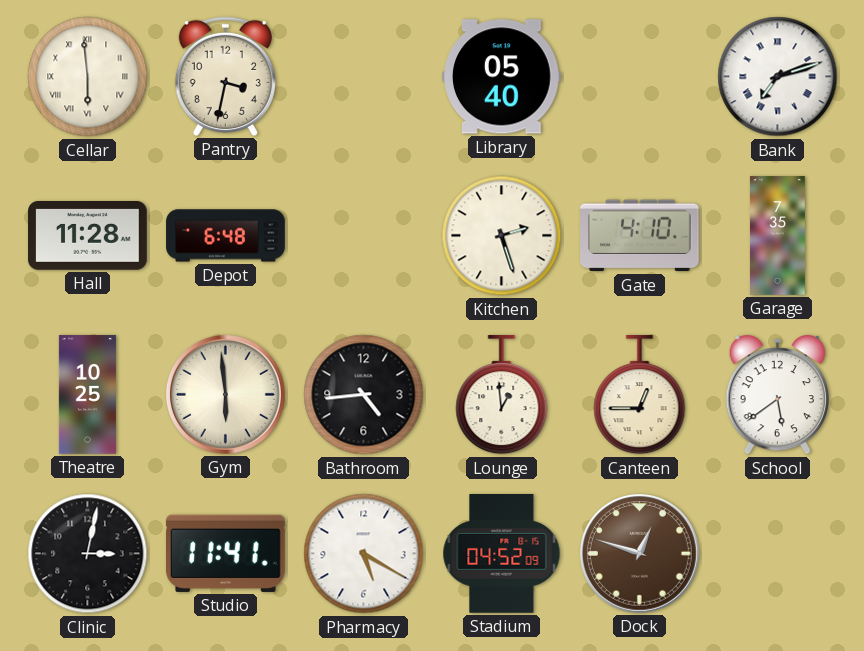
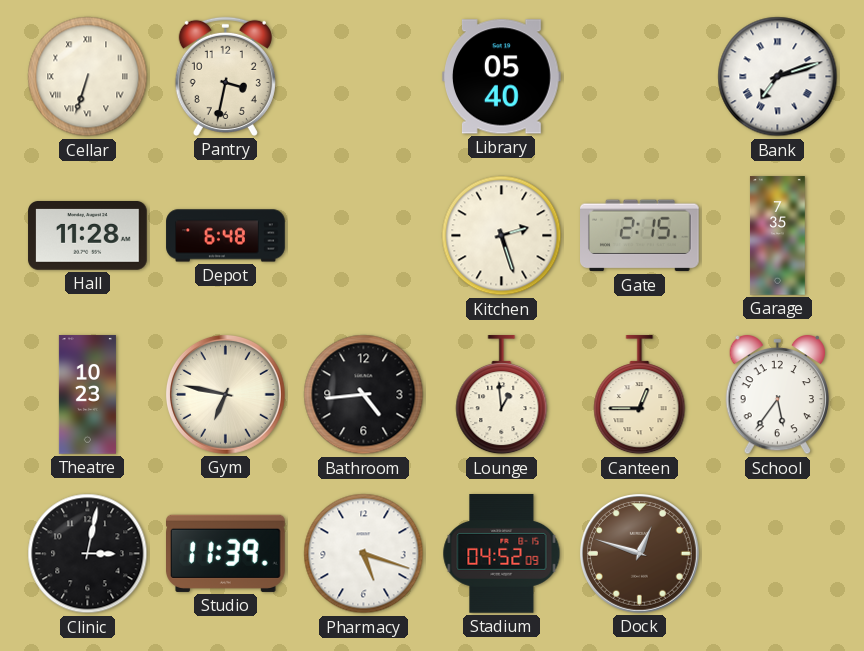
Cellar: 5:59 -> 6:33
Gate: 4:10 -> 2:15
Theatre: 10:25 -> 10:23
Gym: 5:59 -> 6:47
School: 5:39 -> 5:36
Studio: 11:41 -> 11:39
Pharmacy: 5:20 -> 5:18
